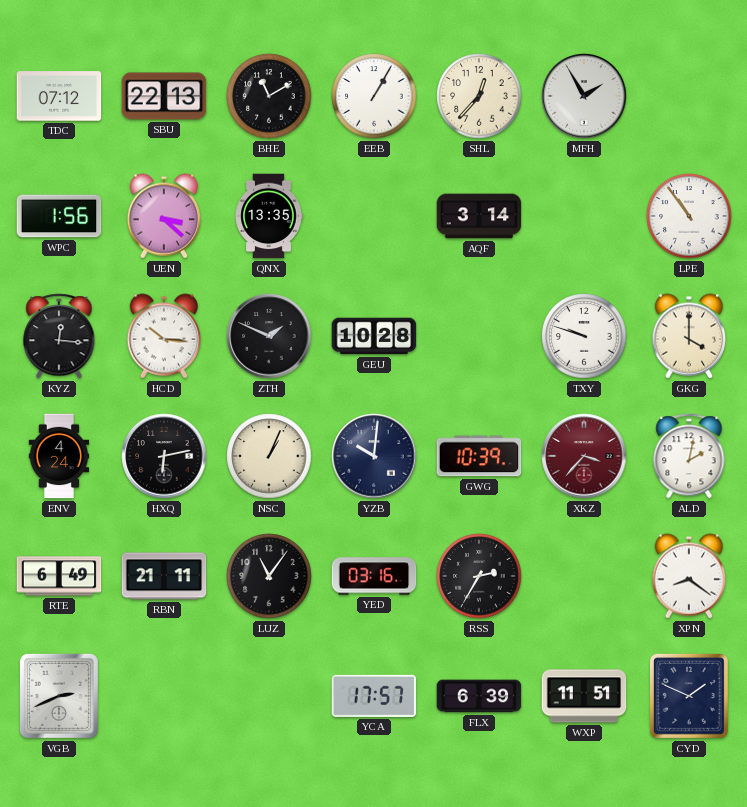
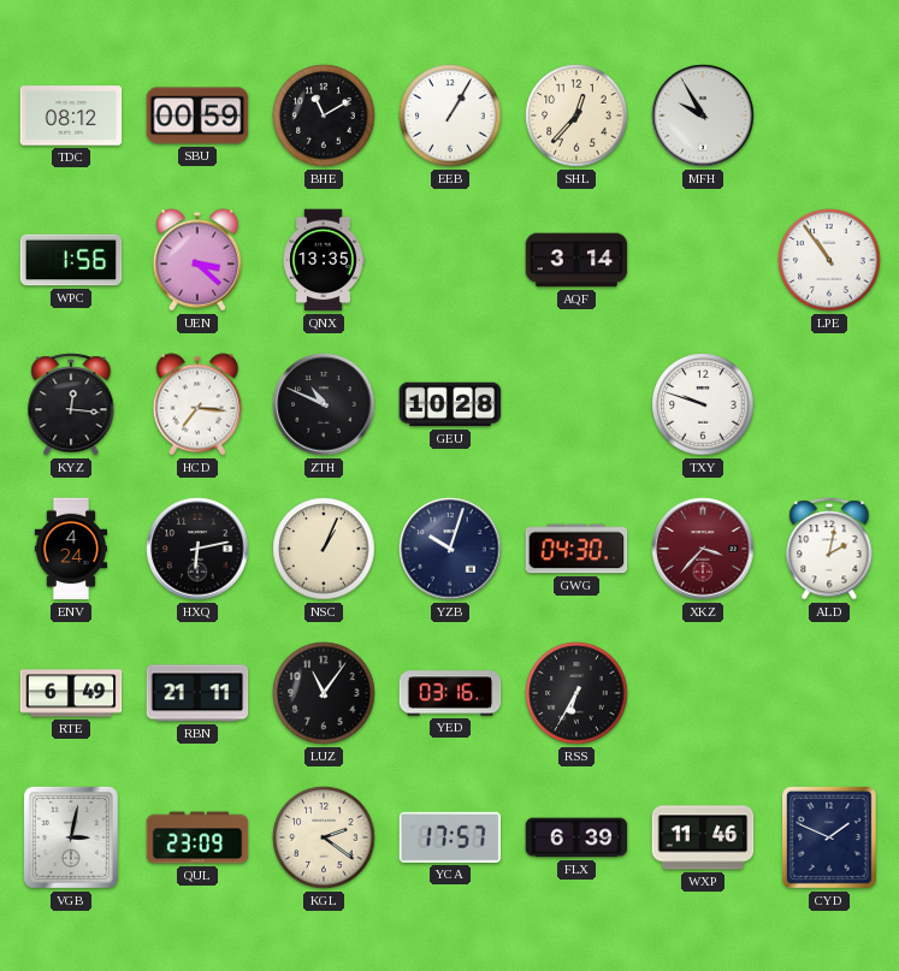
TDC: 07:12 -> 08:12
SBU: 22:13 -> 00:59
MFH: 1:55 -> 9:55
HCD: 10:16 -> 7:16
ZTH: 1:49 -> 10:49
GKG: 4:00 -> none
YZB: 10:01 -> 10:03
GWG: 10:39 -> 04:30
RSS: 2:35 -> 6:35
XPN: 8:21 -> none
VGB: 2:41 -> 3:02
QUL: none -> 23:09
KGL: none -> 2:21
WXP: 11:51 -> 11:46
